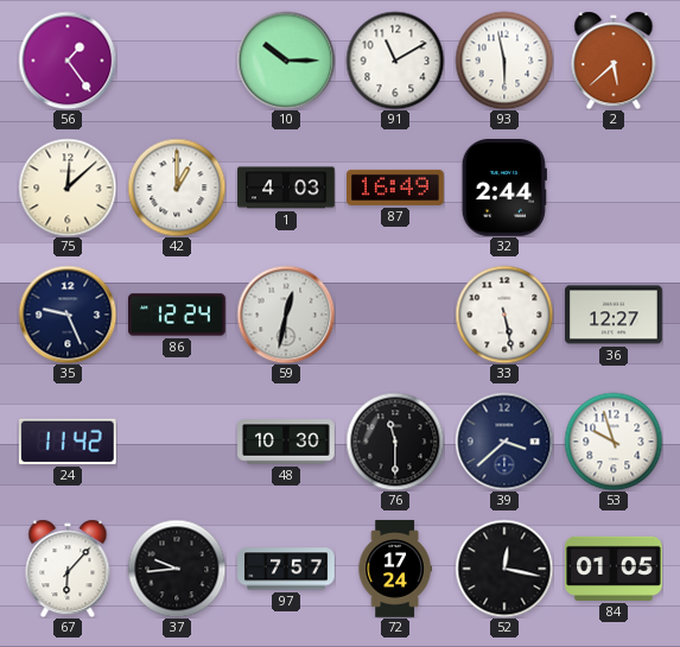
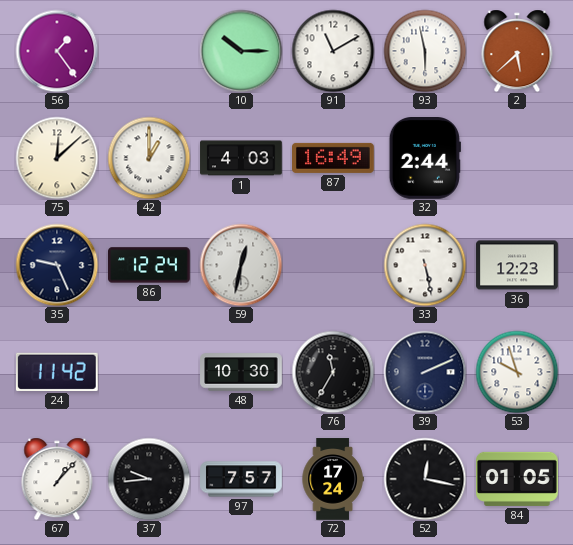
36: 12:27 -> 12:23
76: 11:30 -> 11:35
39: 3:38 -> 2:11
67: 6:07 -> 1:07
